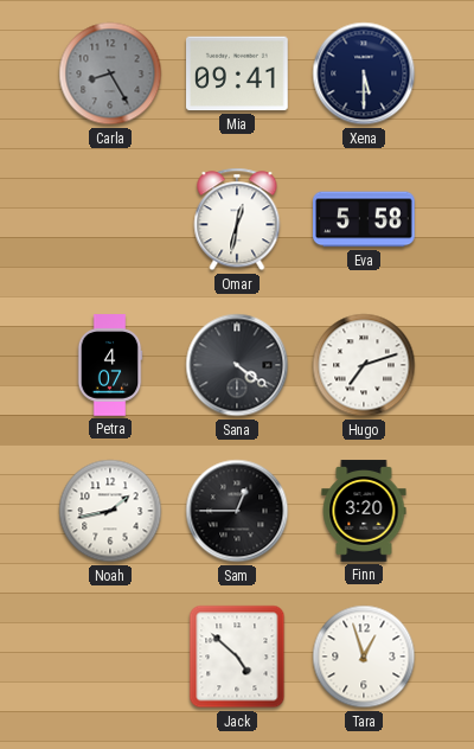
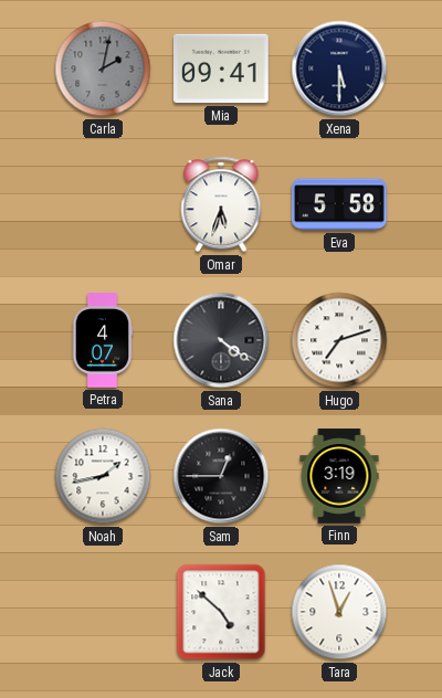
Carla: 8:25 -> 2:02
Omar: 12:32 -> 5:33
Finn: 3:20 -> 3:19
